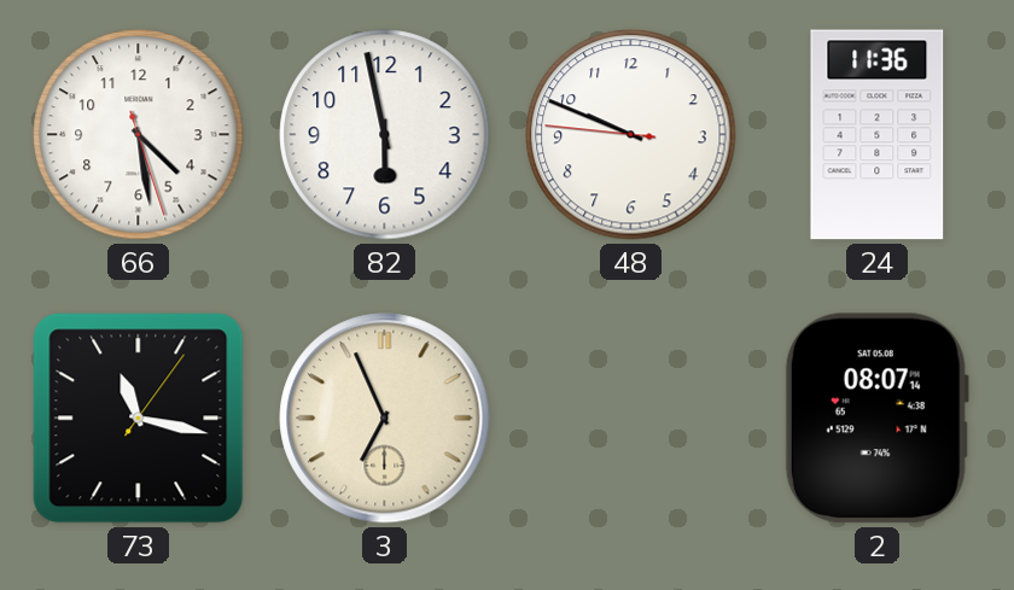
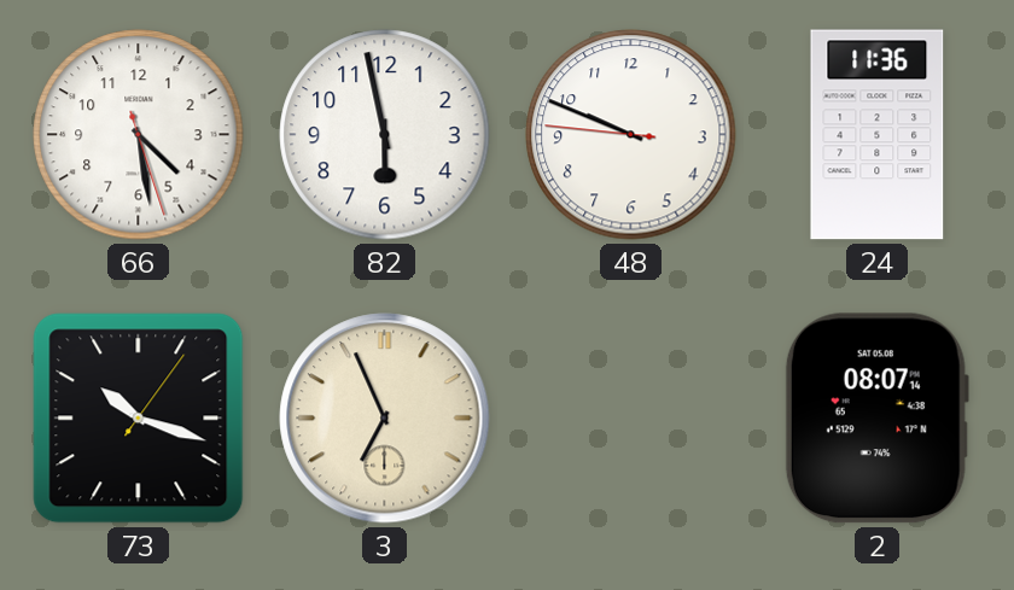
73: 11:17 -> 10:18
